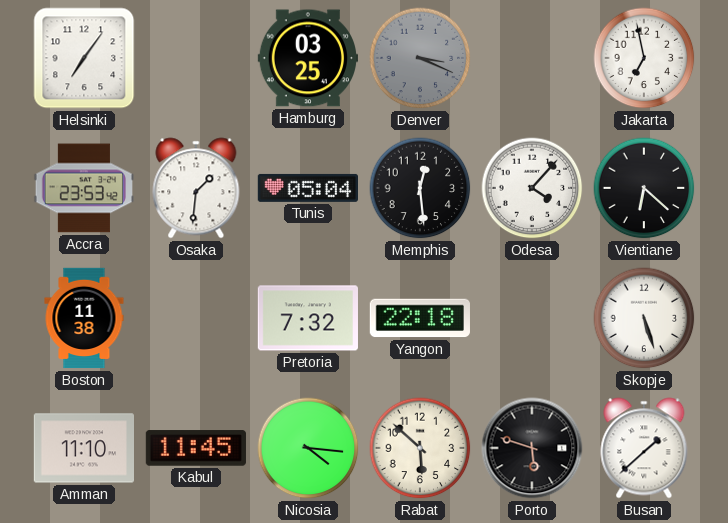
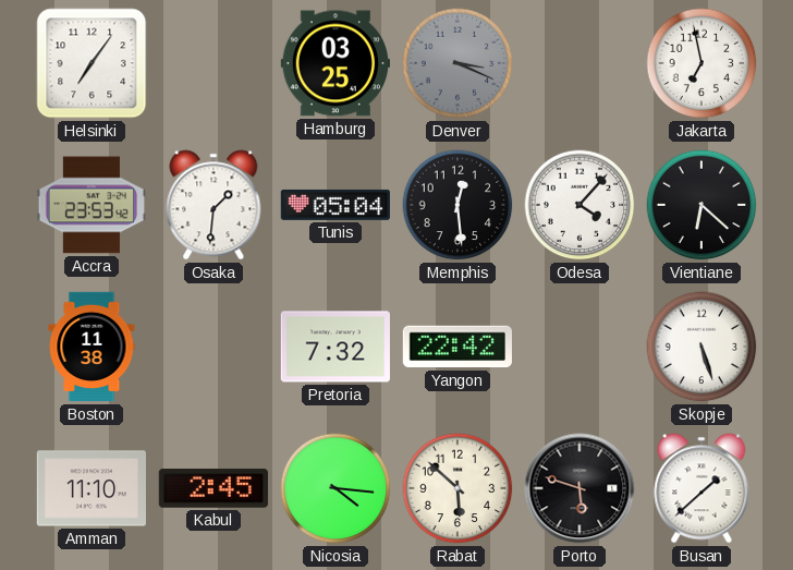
Yangon: 22:18 -> 22:42
Kabul: 11:45 -> 2:45
